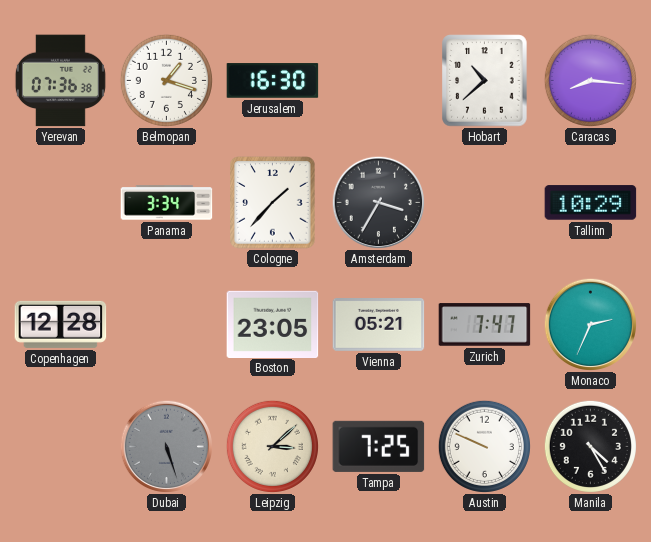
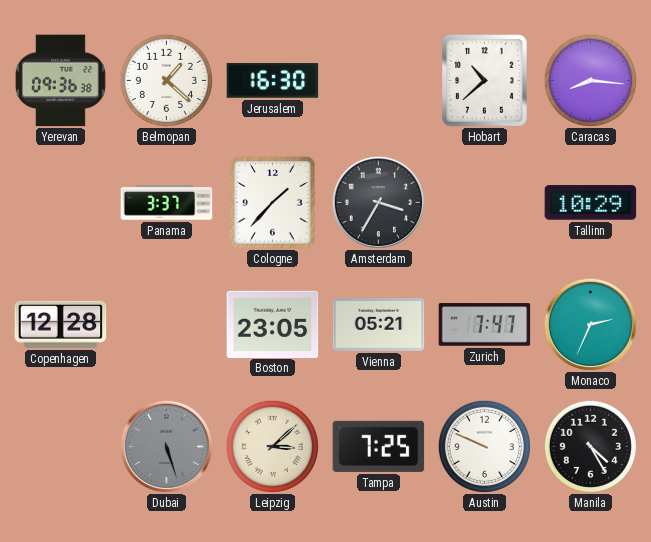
Yerevan: 07:36 -> 09:36
Belmopan: 1:18 -> 1:22
Panama: 3:34 -> 3:37
